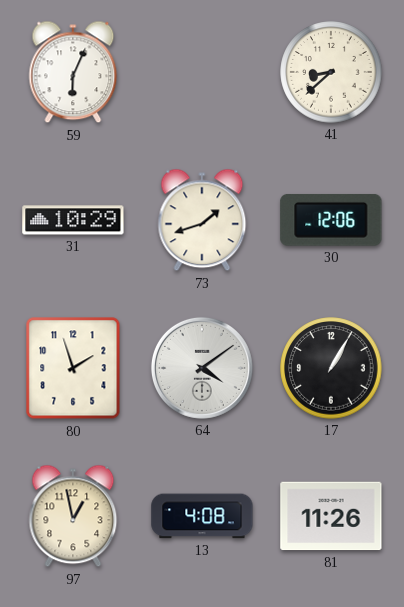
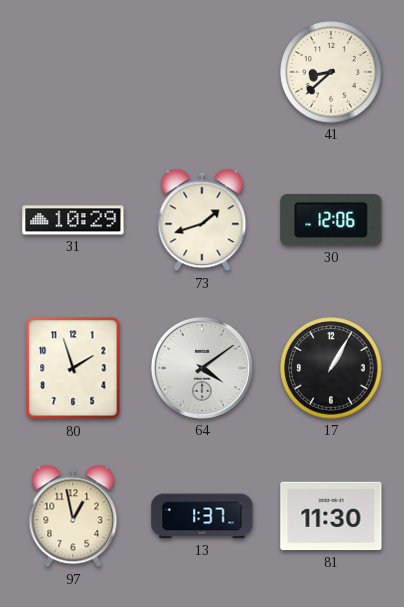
59: 6:04 -> none
13: 4:08 -> 1:37
81: 11:26 -> 11:30
